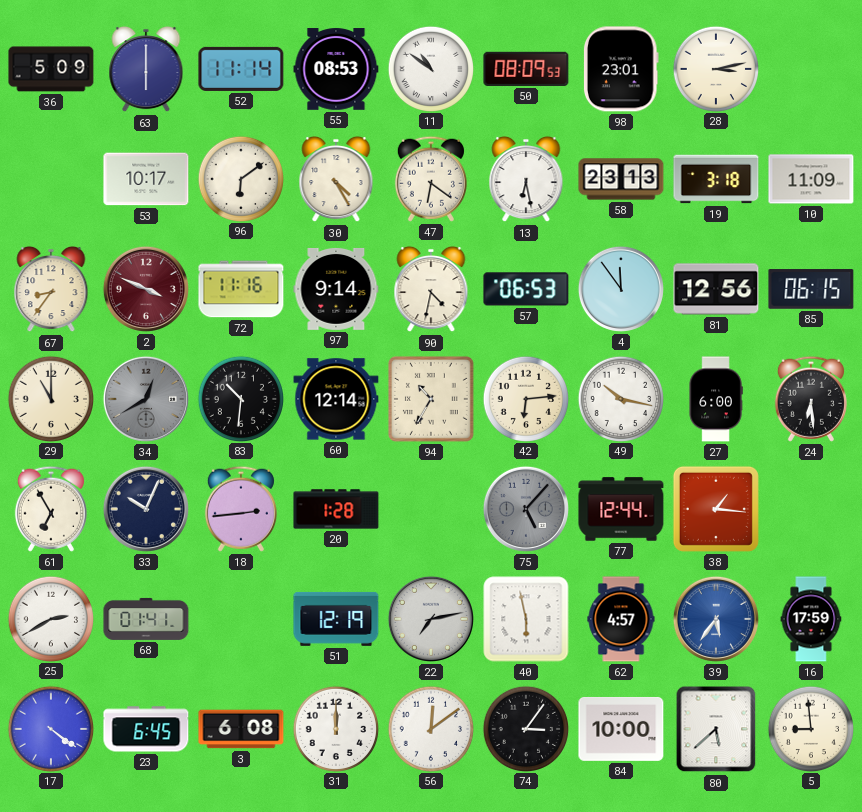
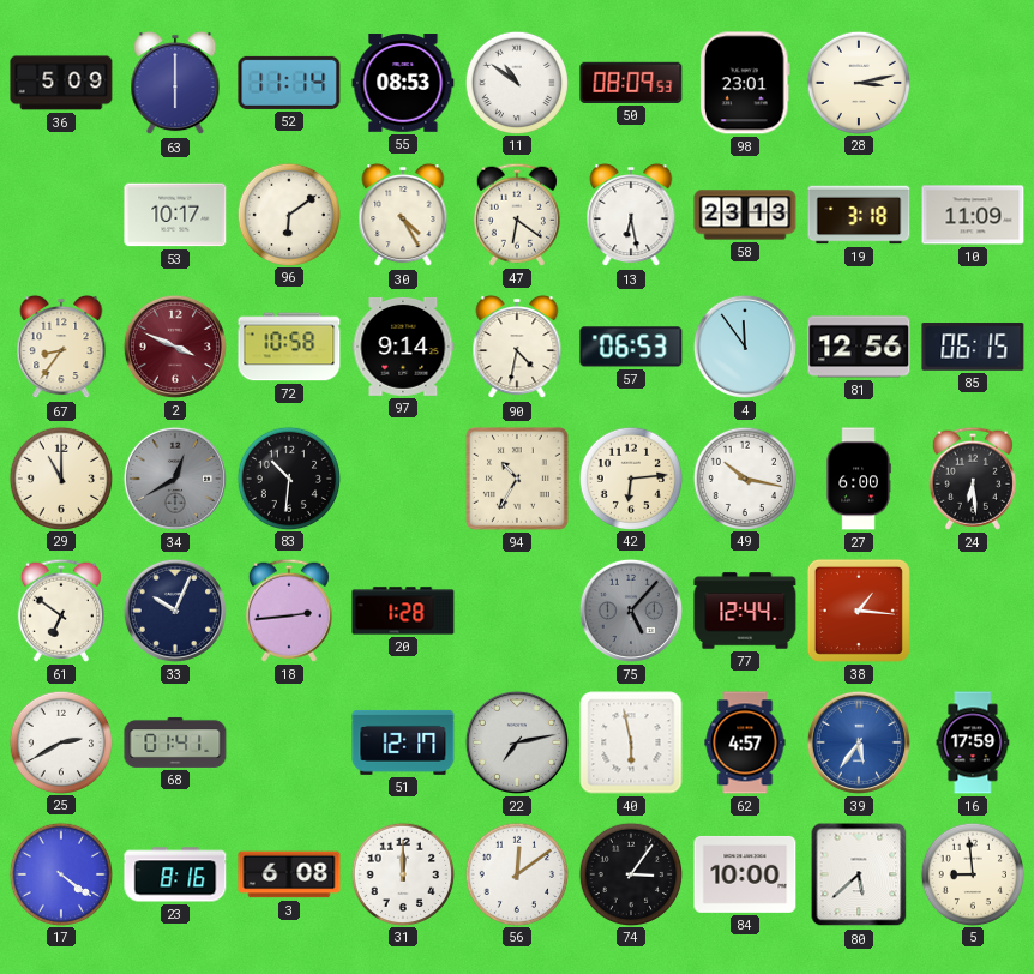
72: 11:16 -> 10:58
60: 12:14 -> none
61: 6:55 -> 6:51
51: 12:19 -> 12:17
23: 6:45 -> 8:16
